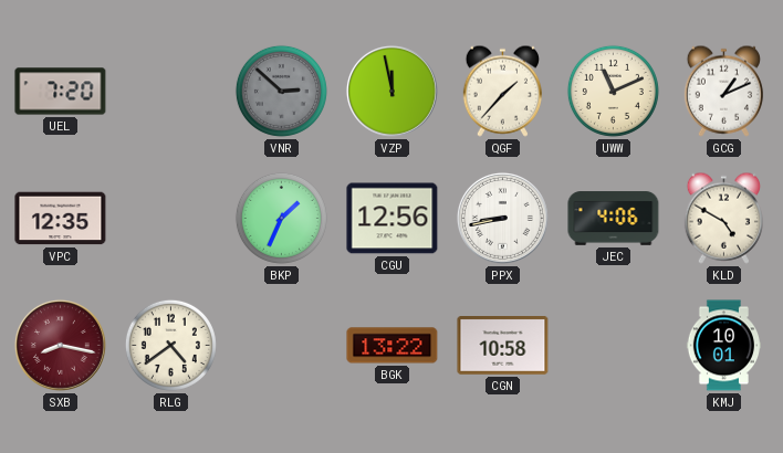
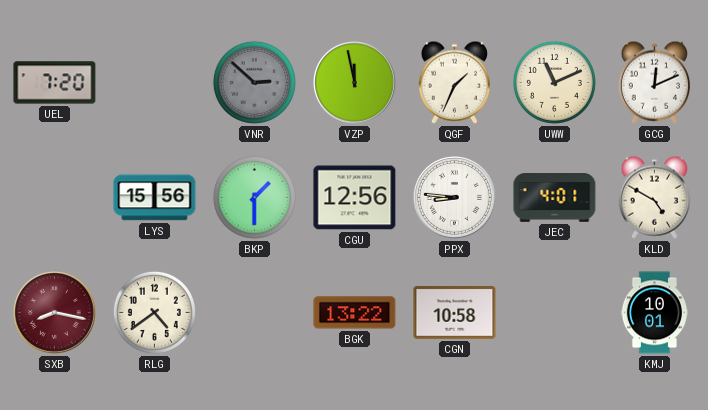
QGF: 1:37 -> 1:34
GCG: 1:11 -> 12:11
VPC: 12:35 -> none
LYS: none -> 15:56
BKP: 1:34 -> 1:30
PPX: 8:43 -> 8:46
JEC: 4:06 -> 4:01
